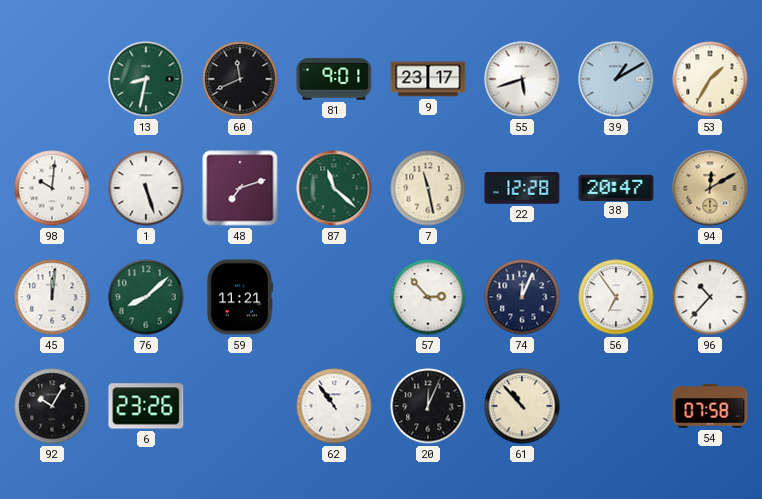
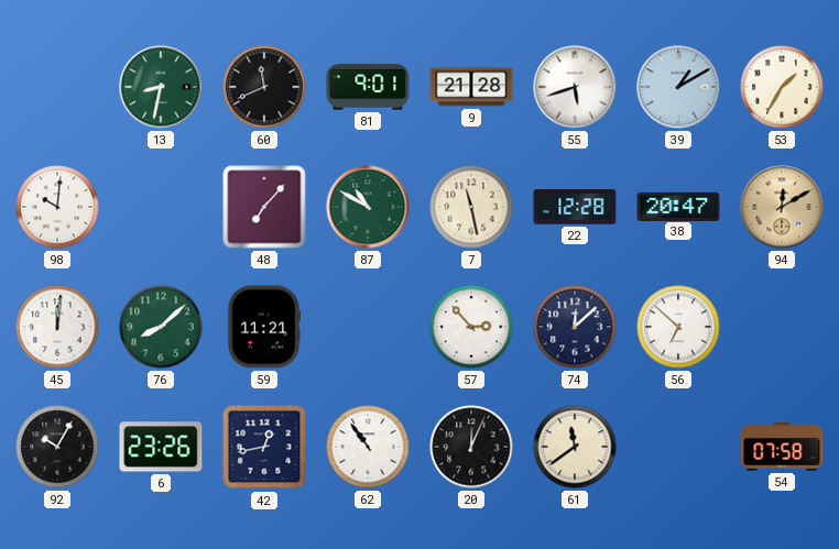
9: 23:17 -> 21:28
1: 5:27 -> none
48: 7:12 -> 7:07
87: 11:22 -> 10:50
74: 12:04 -> 12:08
56: 6:54 -> 6:52
96: 10:37 -> none
42: none -> 12:43
61: 10:53 -> 11:39
